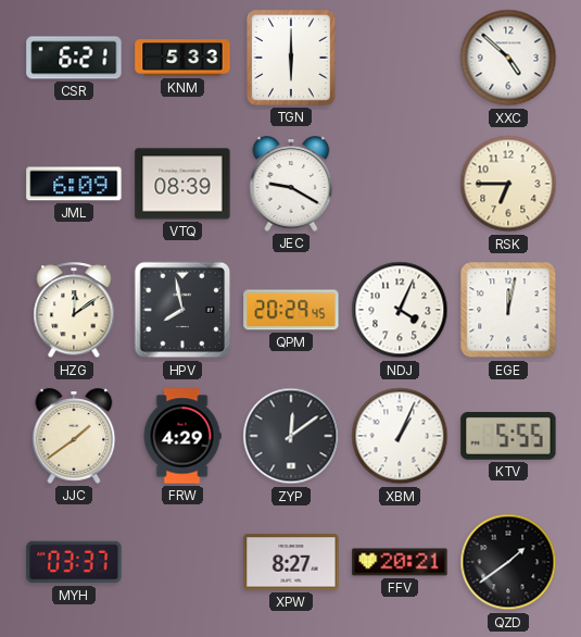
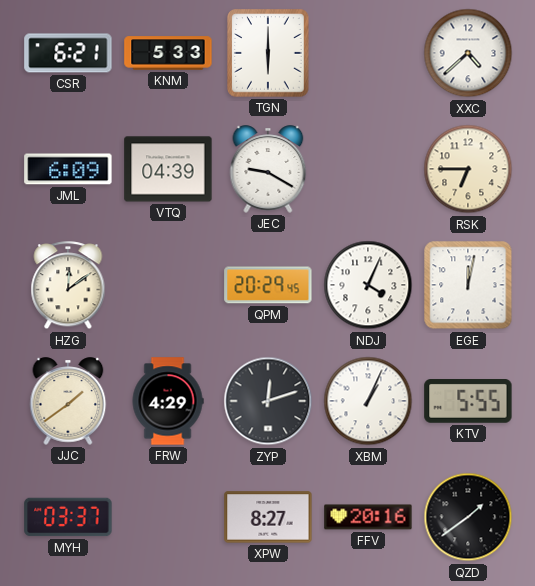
XXC: 4:52 -> 4:38
VTQ: 08:39 -> 04:39
HPV: 7:58 -> none
ZYP: 12:09 -> 12:12
FFV: 20:21 -> 20:16
